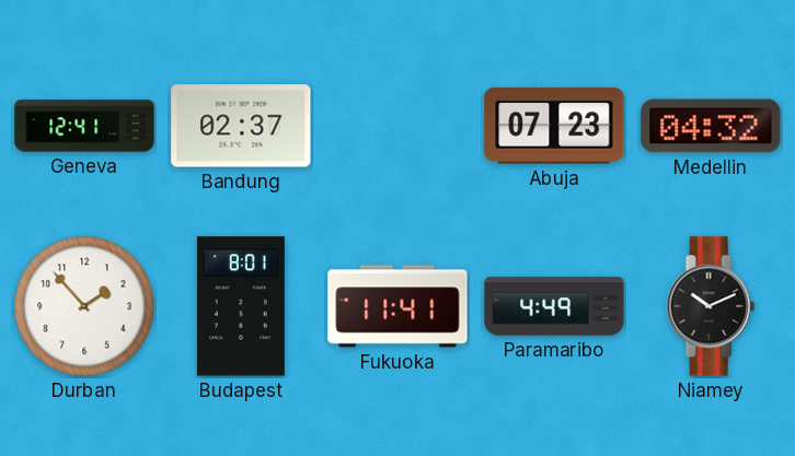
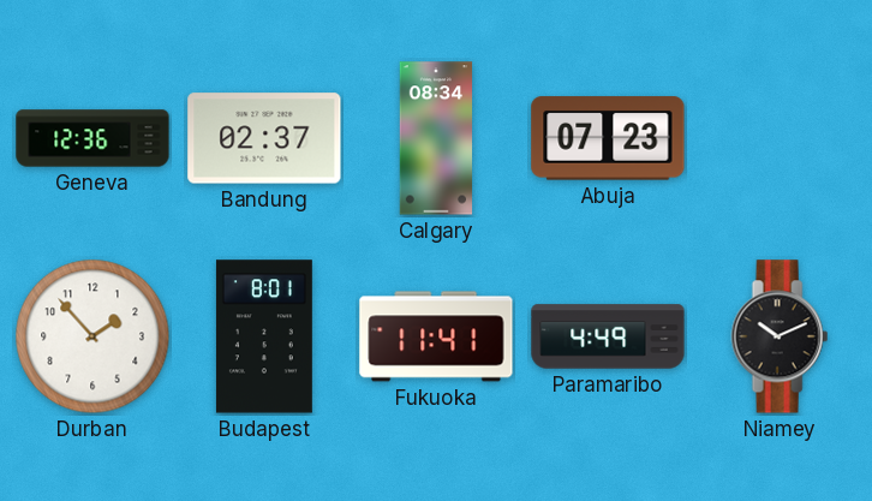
Geneva: 12:41 -> 12:36
Calgary: none -> 08:34
Medellin: 04:32 -> none
